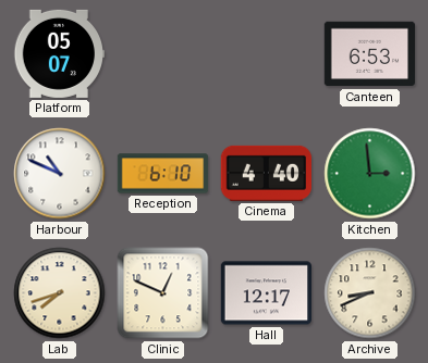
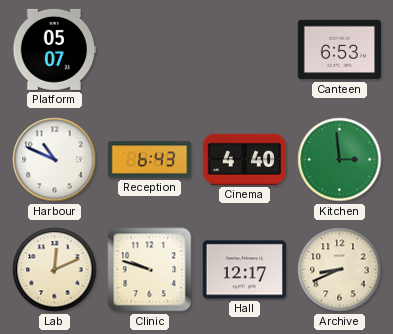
Reception: 6:10 -> 6:43
Lab: 7:42 -> 12:11
Clinic: 12:49 -> 9:48
